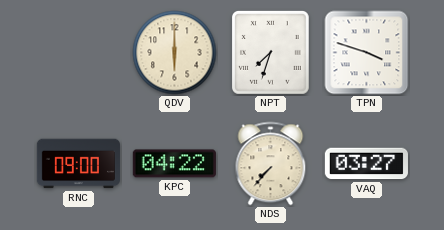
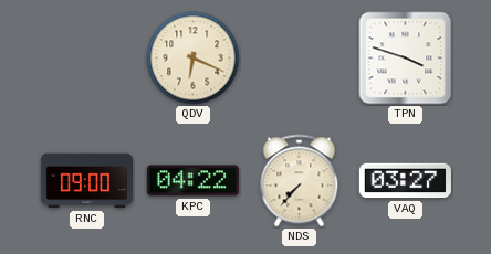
QDV: 6:00 -> 6:19
NPT: 7:33 -> none
